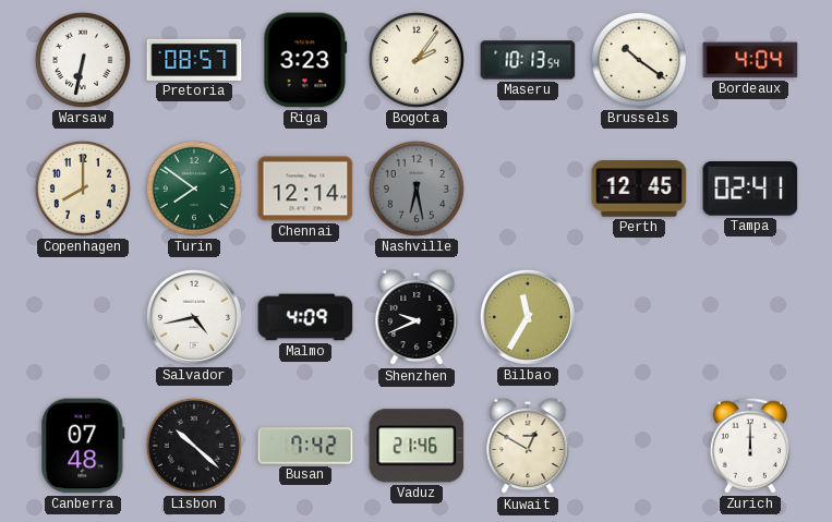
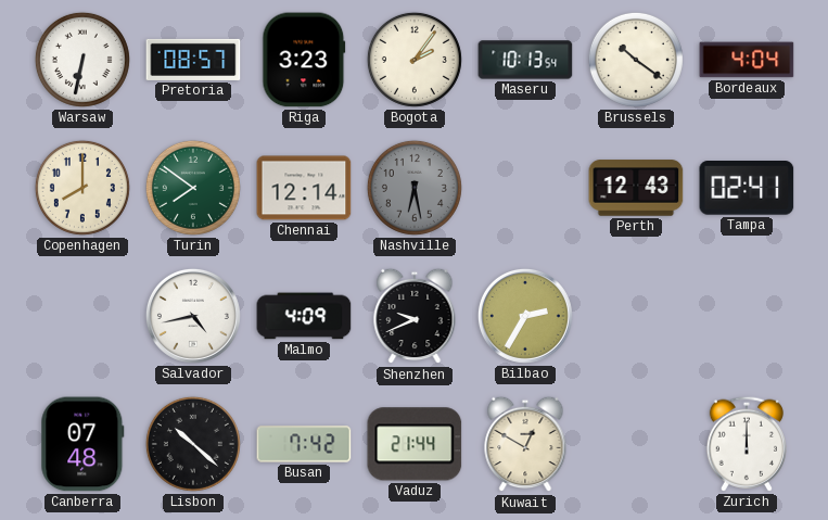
Perth: 12:45 -> 12:43
Bilbao: 11:35 -> 2:35
Vaduz: 21:46 -> 21:44
